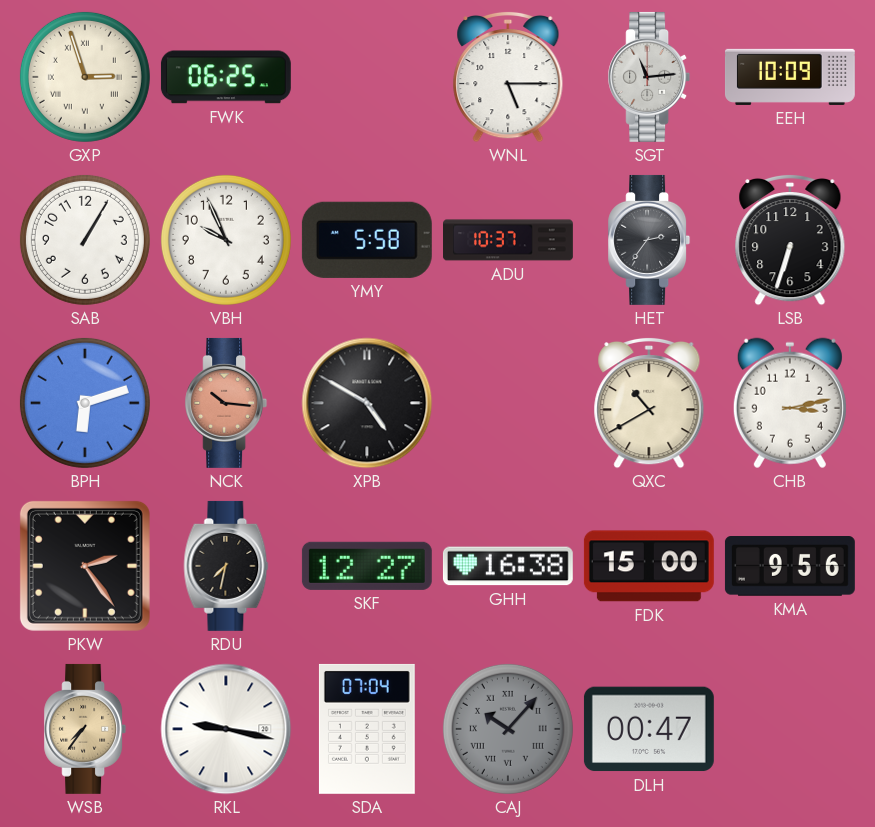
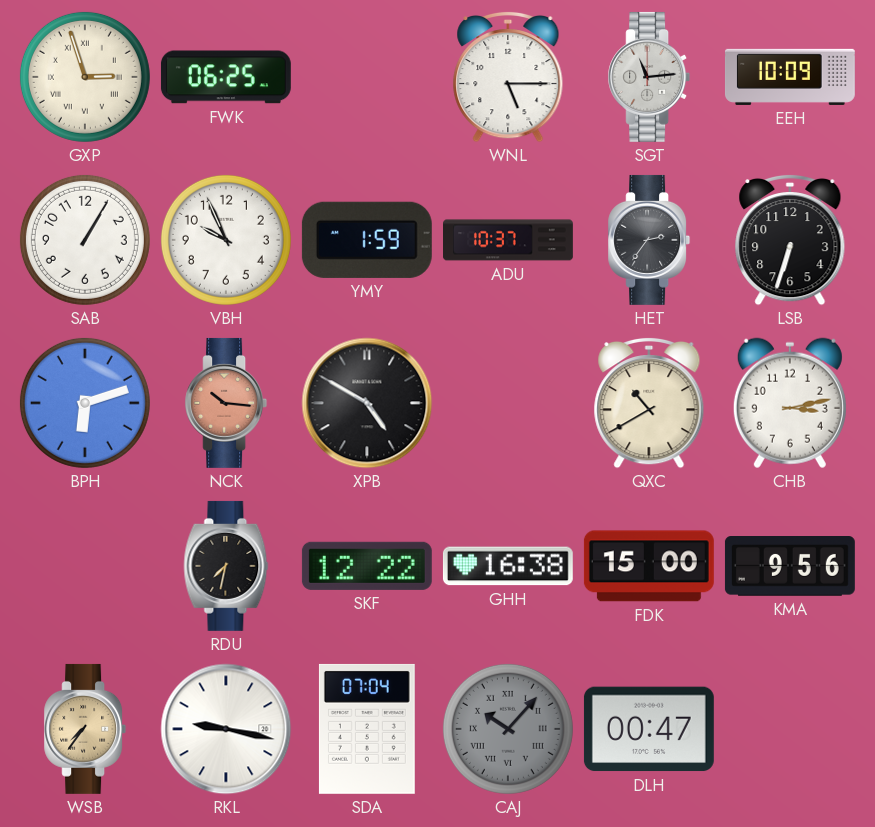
YMY: 5:58 -> 1:59
PKW: 2:24 -> none
SKF: 12:27 -> 12:22
